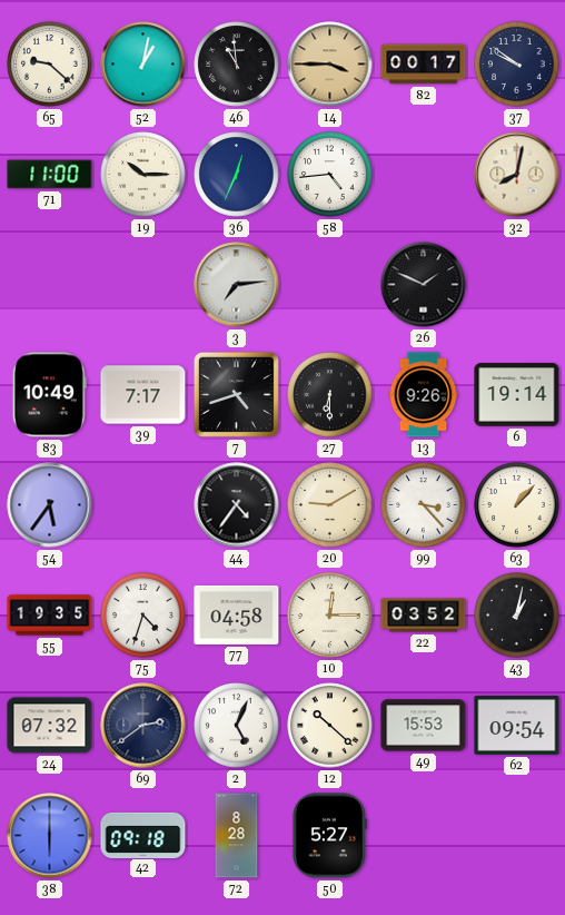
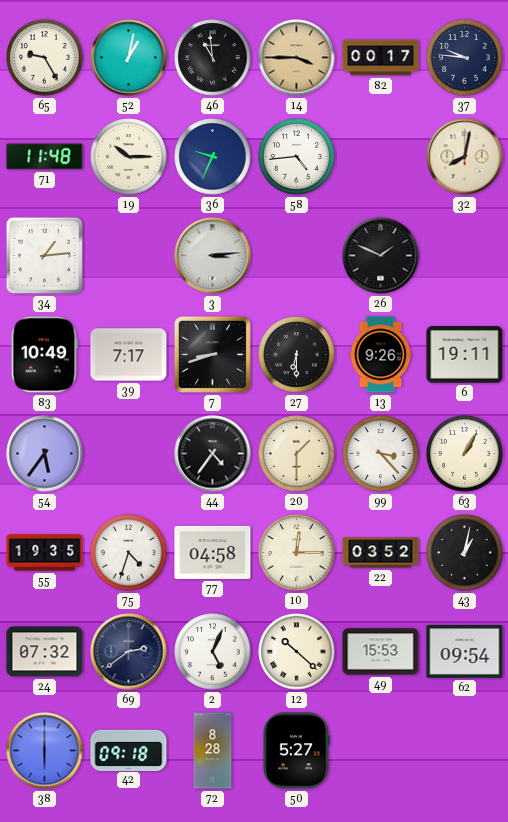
65: 9:22 -> 9:25
37: 9:51 -> 9:46
71: 11:00 -> 11:48
36: 12:34 -> 9:34
34: none -> 1:14
3: 7:14 -> 3:14
7: 4:42 -> 8:42
6: 19:14 -> 19:11
20: 9:10 -> 1:30
63: 1:07 -> 1:05
